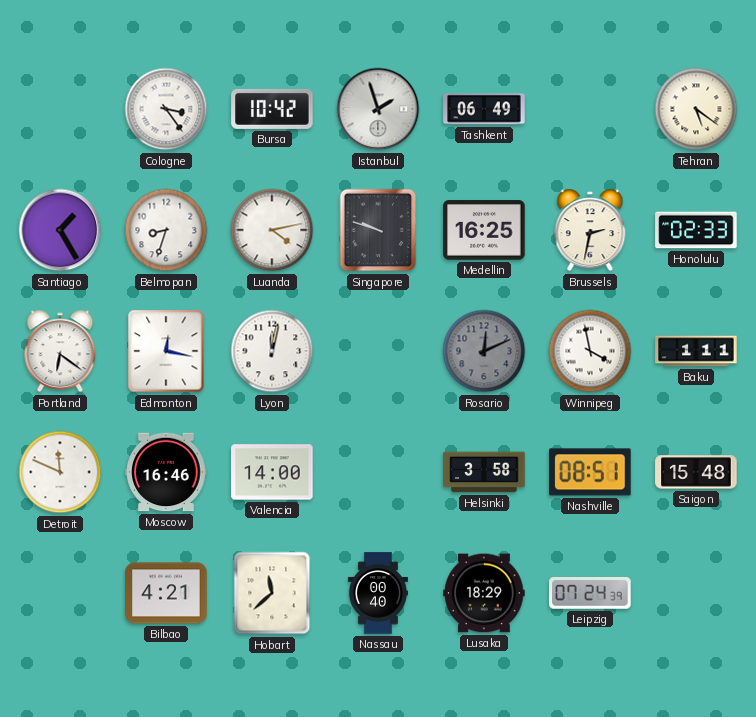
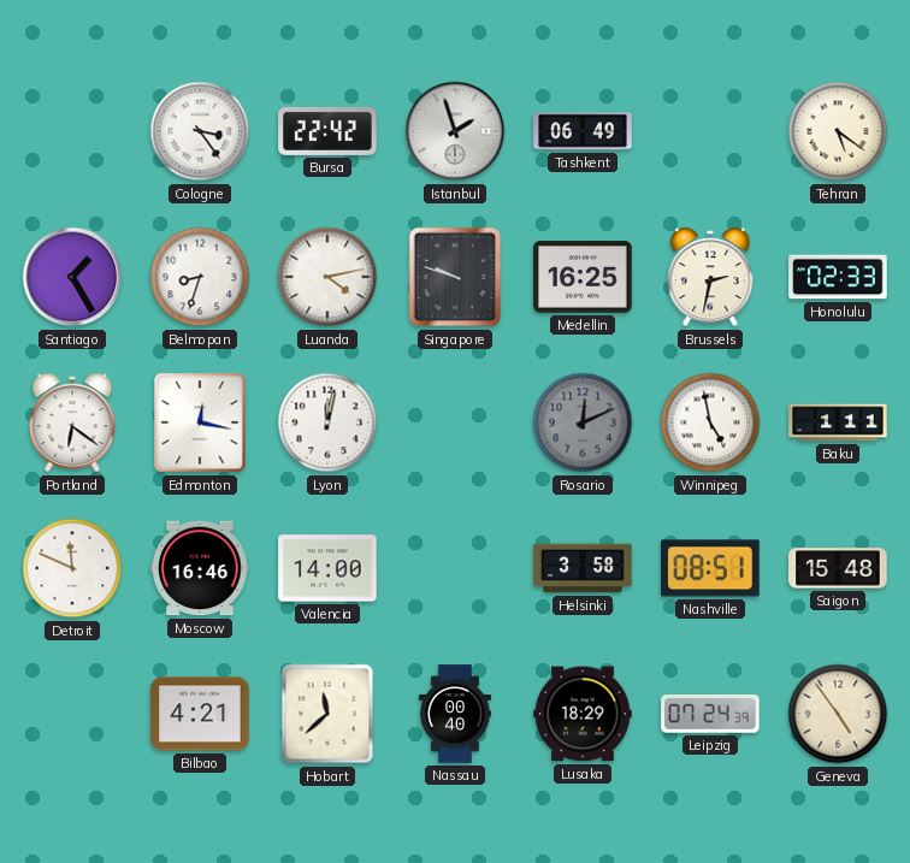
Bursa: 10:42 -> 22:42
Winnipeg: 3:58 -> 4:58
Geneva: none -> 4:54
